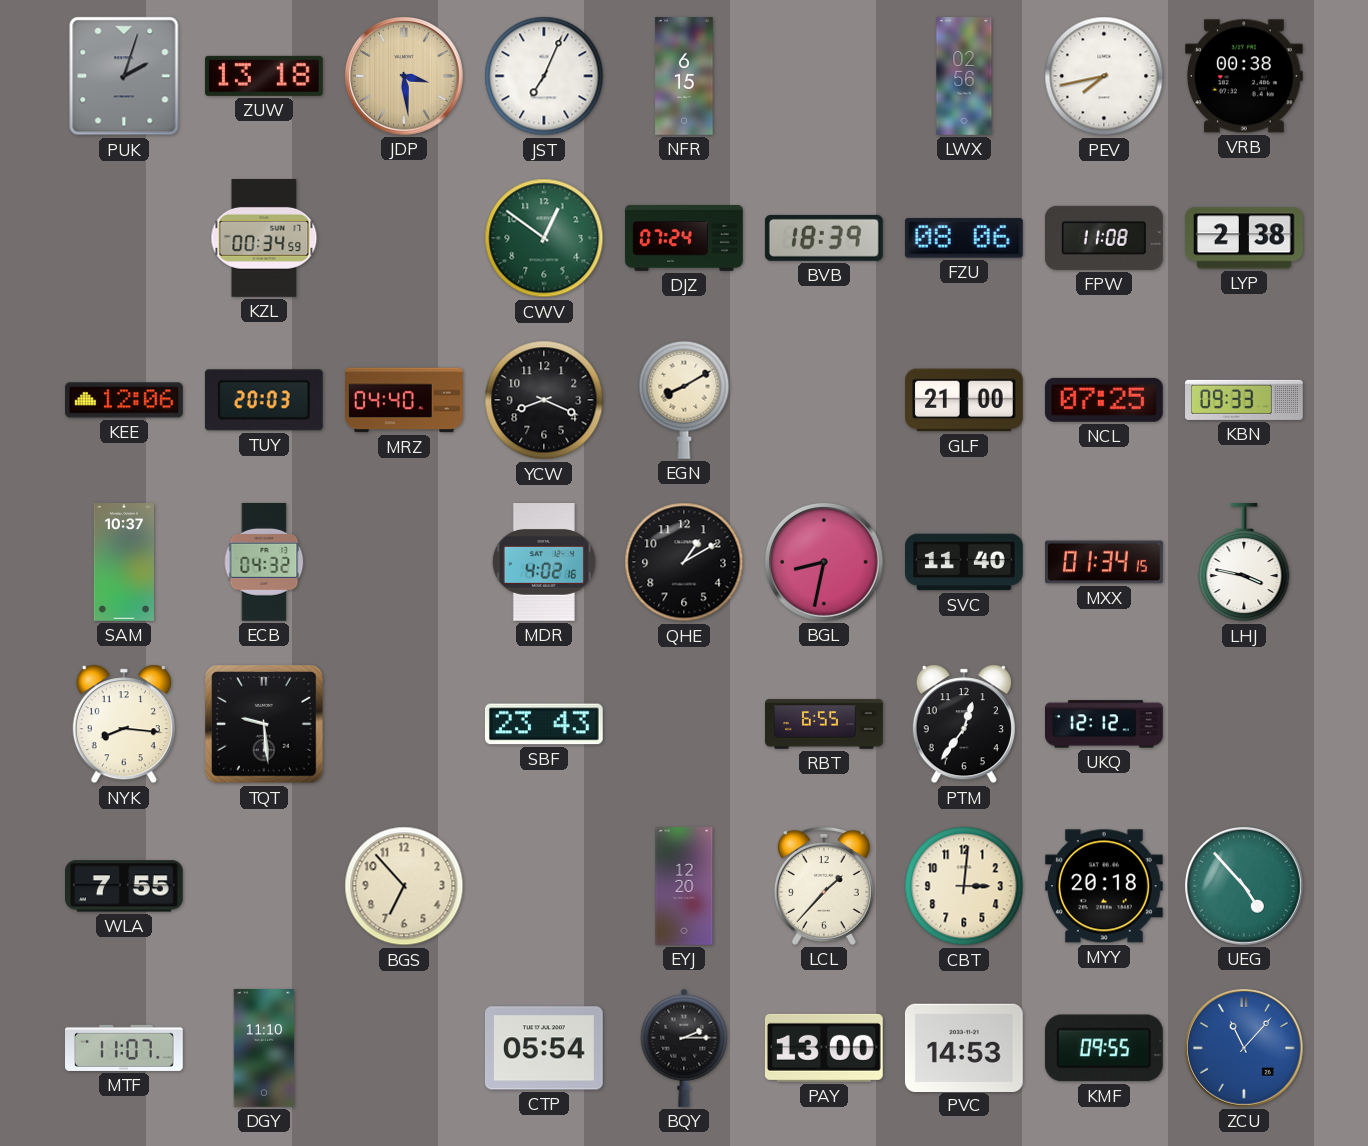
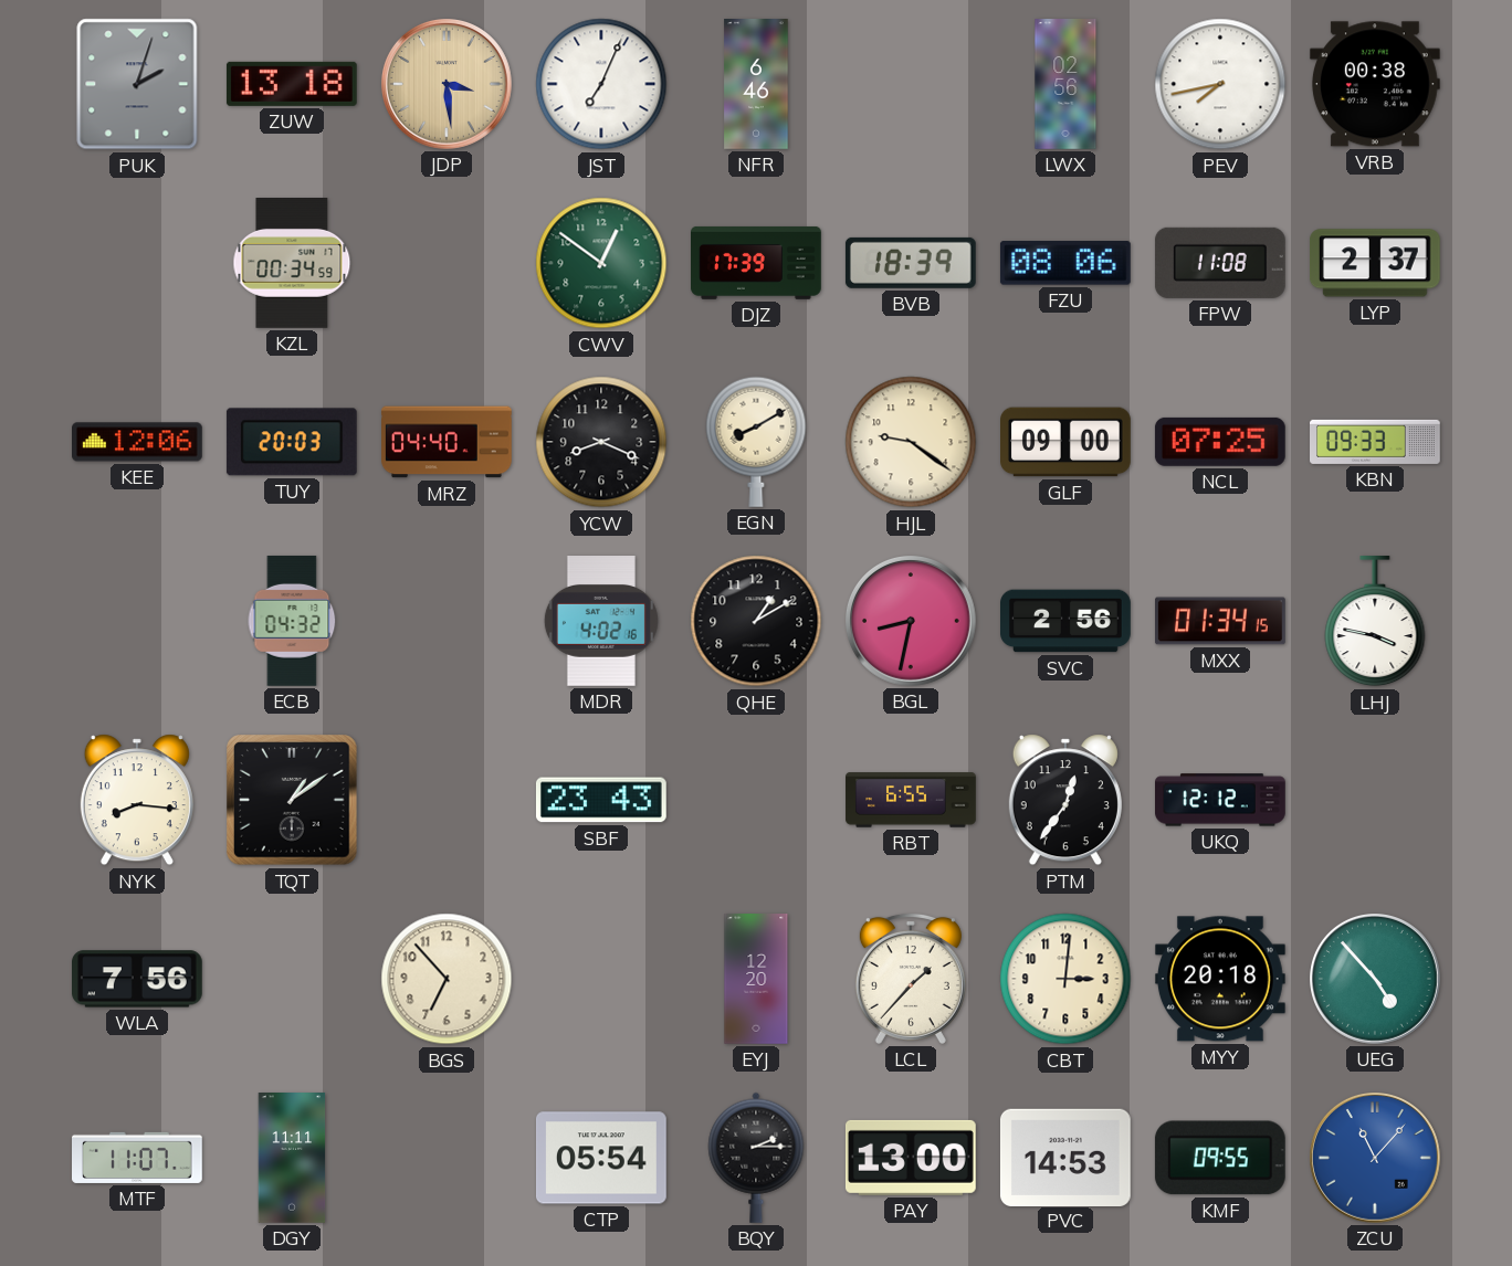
NFR: 6:15 -> 6:46
DJZ: 07:24 -> 17:39
LYP: 2:38 -> 2:37
HJL: none -> 9:21
GLF: 21:00 -> 09:00
SAM: 10:37 -> none
SVC: 11:40 -> 2:56
TQT: 9:29 -> 1:09
WLA: 7:55 -> 7:56
DGY: 11:10 -> 11:11
